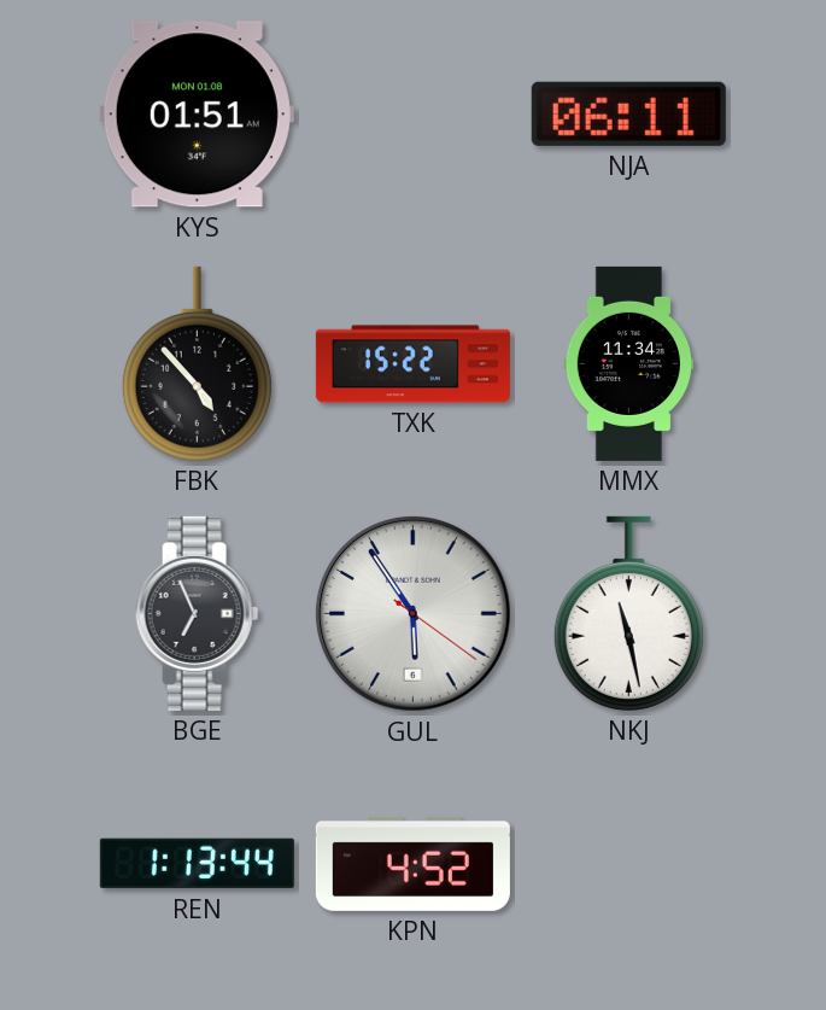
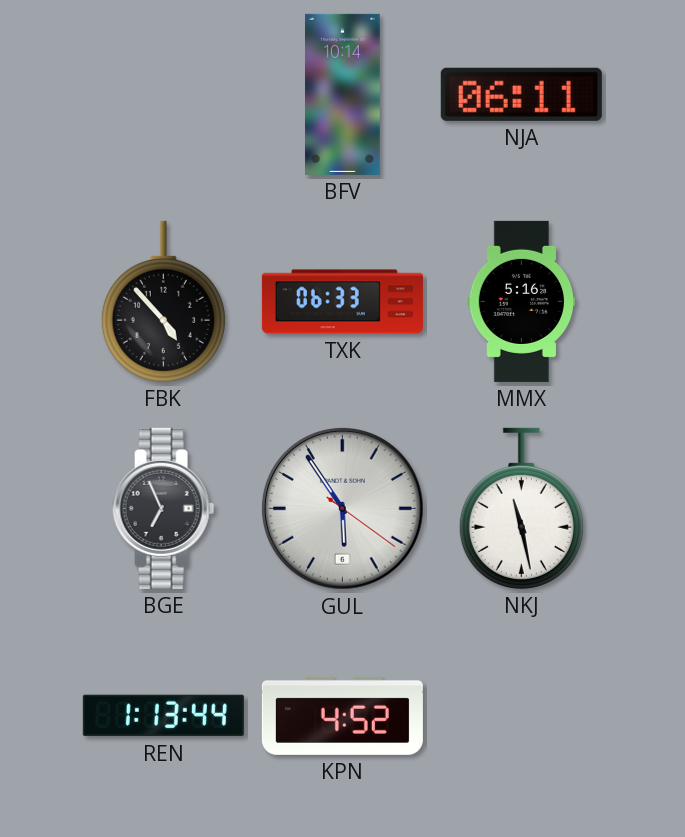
KYS: 01:51 -> none
BFV: none -> 10:14
TXK: 15:22 -> 06:33
MMX: 11:34 -> 5:16
